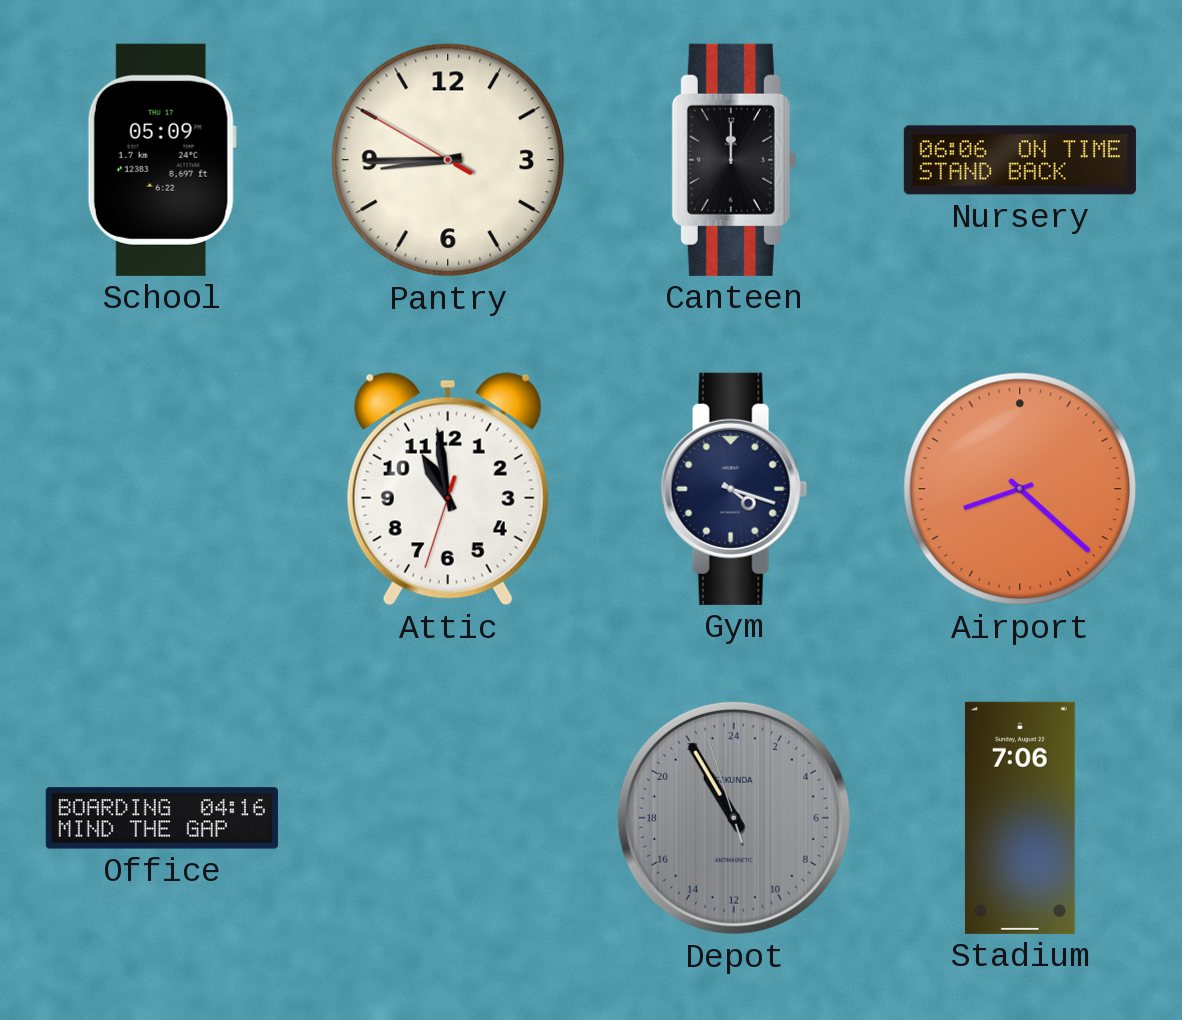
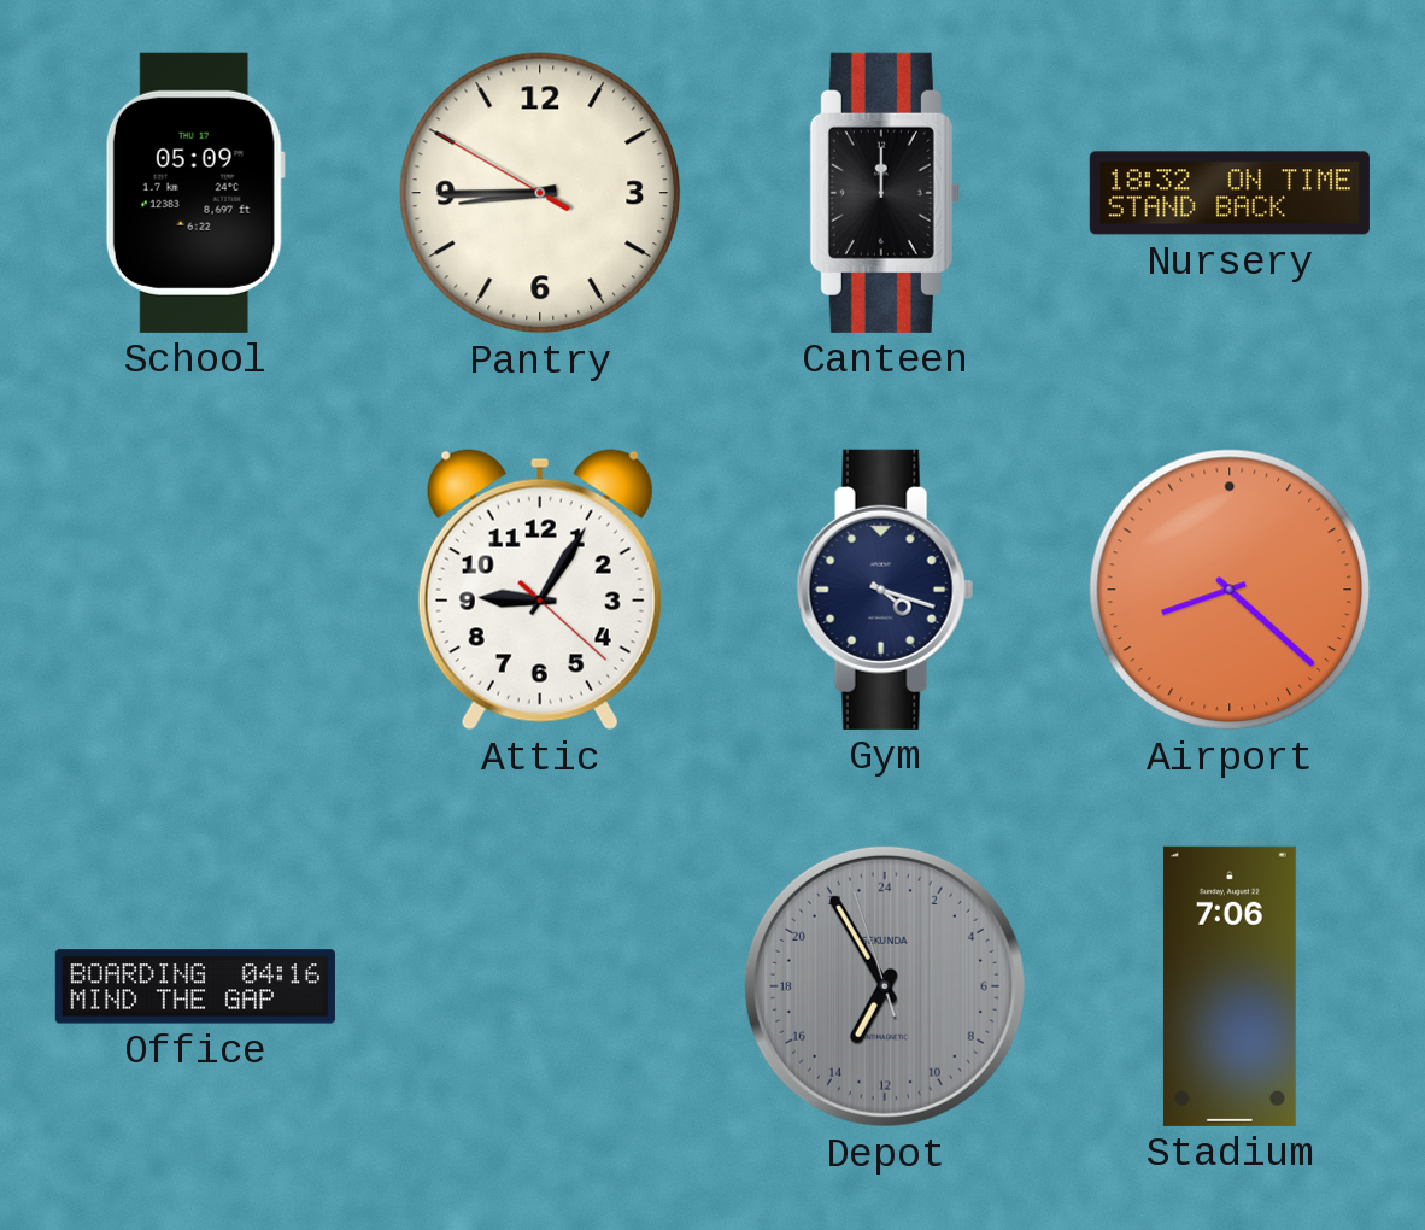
Nursery: 06:06 -> 18:32
Attic: 10:58 -> 9:05
Depot: 21:54 -> 13:54
